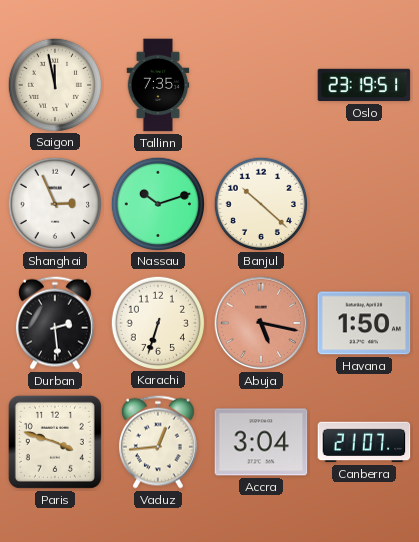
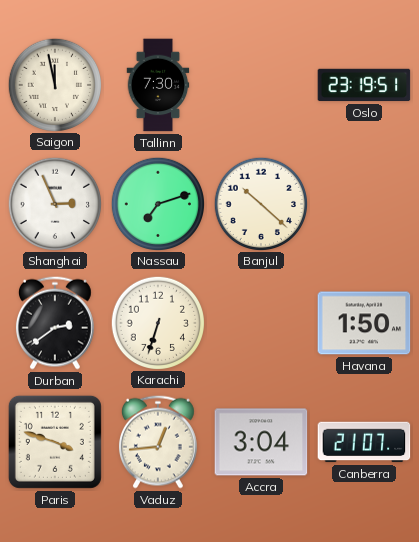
Tallinn: 7:35 -> 7:30
Nassau: 10:12 -> 7:12
Durban: 2:29 -> 2:39
Abuja: 5:17 -> none
